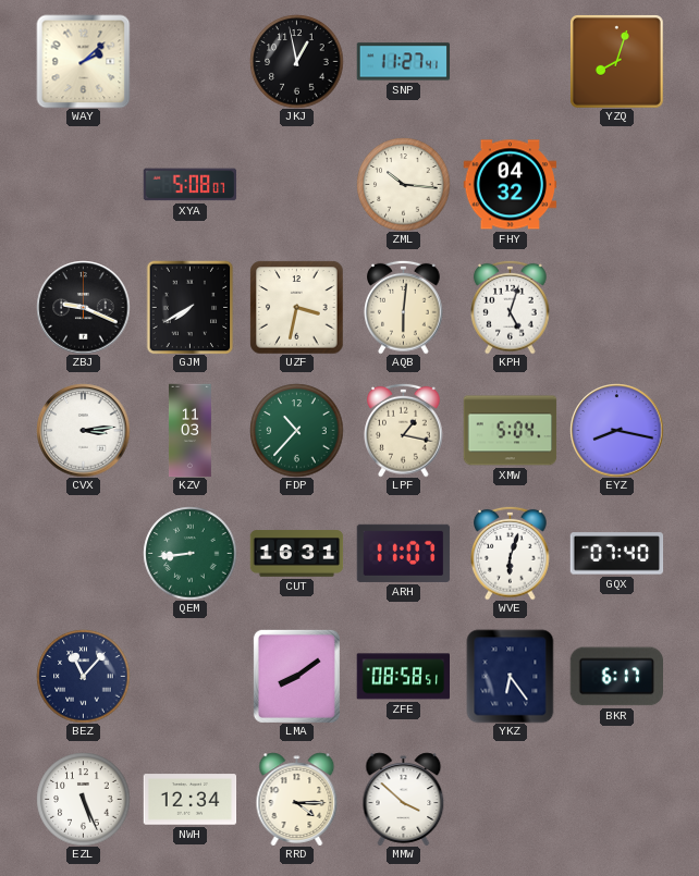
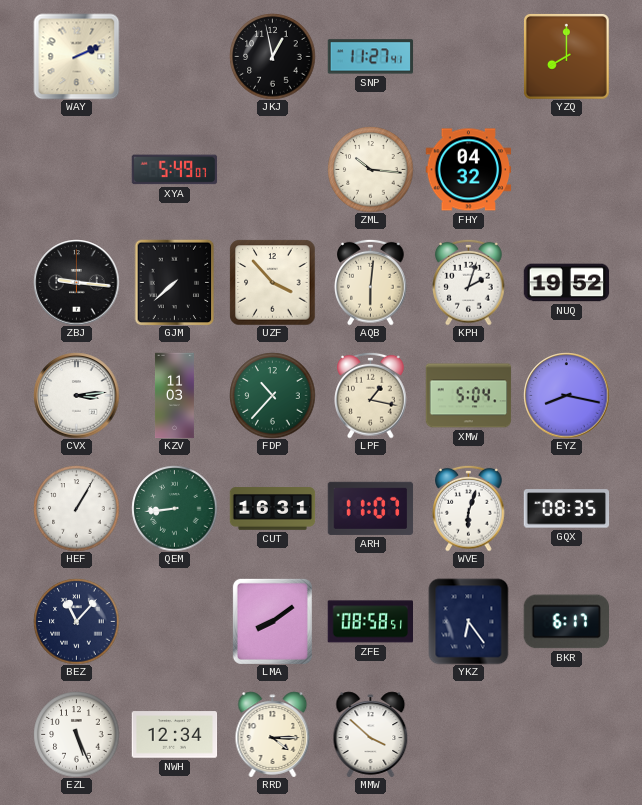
WAY: 2:08 -> 2:11
YZQ: 8:03 -> 8:00
XYA: 5:08 -> 5:49
ZBJ: 9:19 -> 9:16
GJM: 7:40 -> 7:38
UZF: 3:32 -> 3:53
KPH: 5:03 -> 2:03
NUQ: none -> 19:52
HEF: none -> 1:05
GQX: 07:40 -> 08:35
